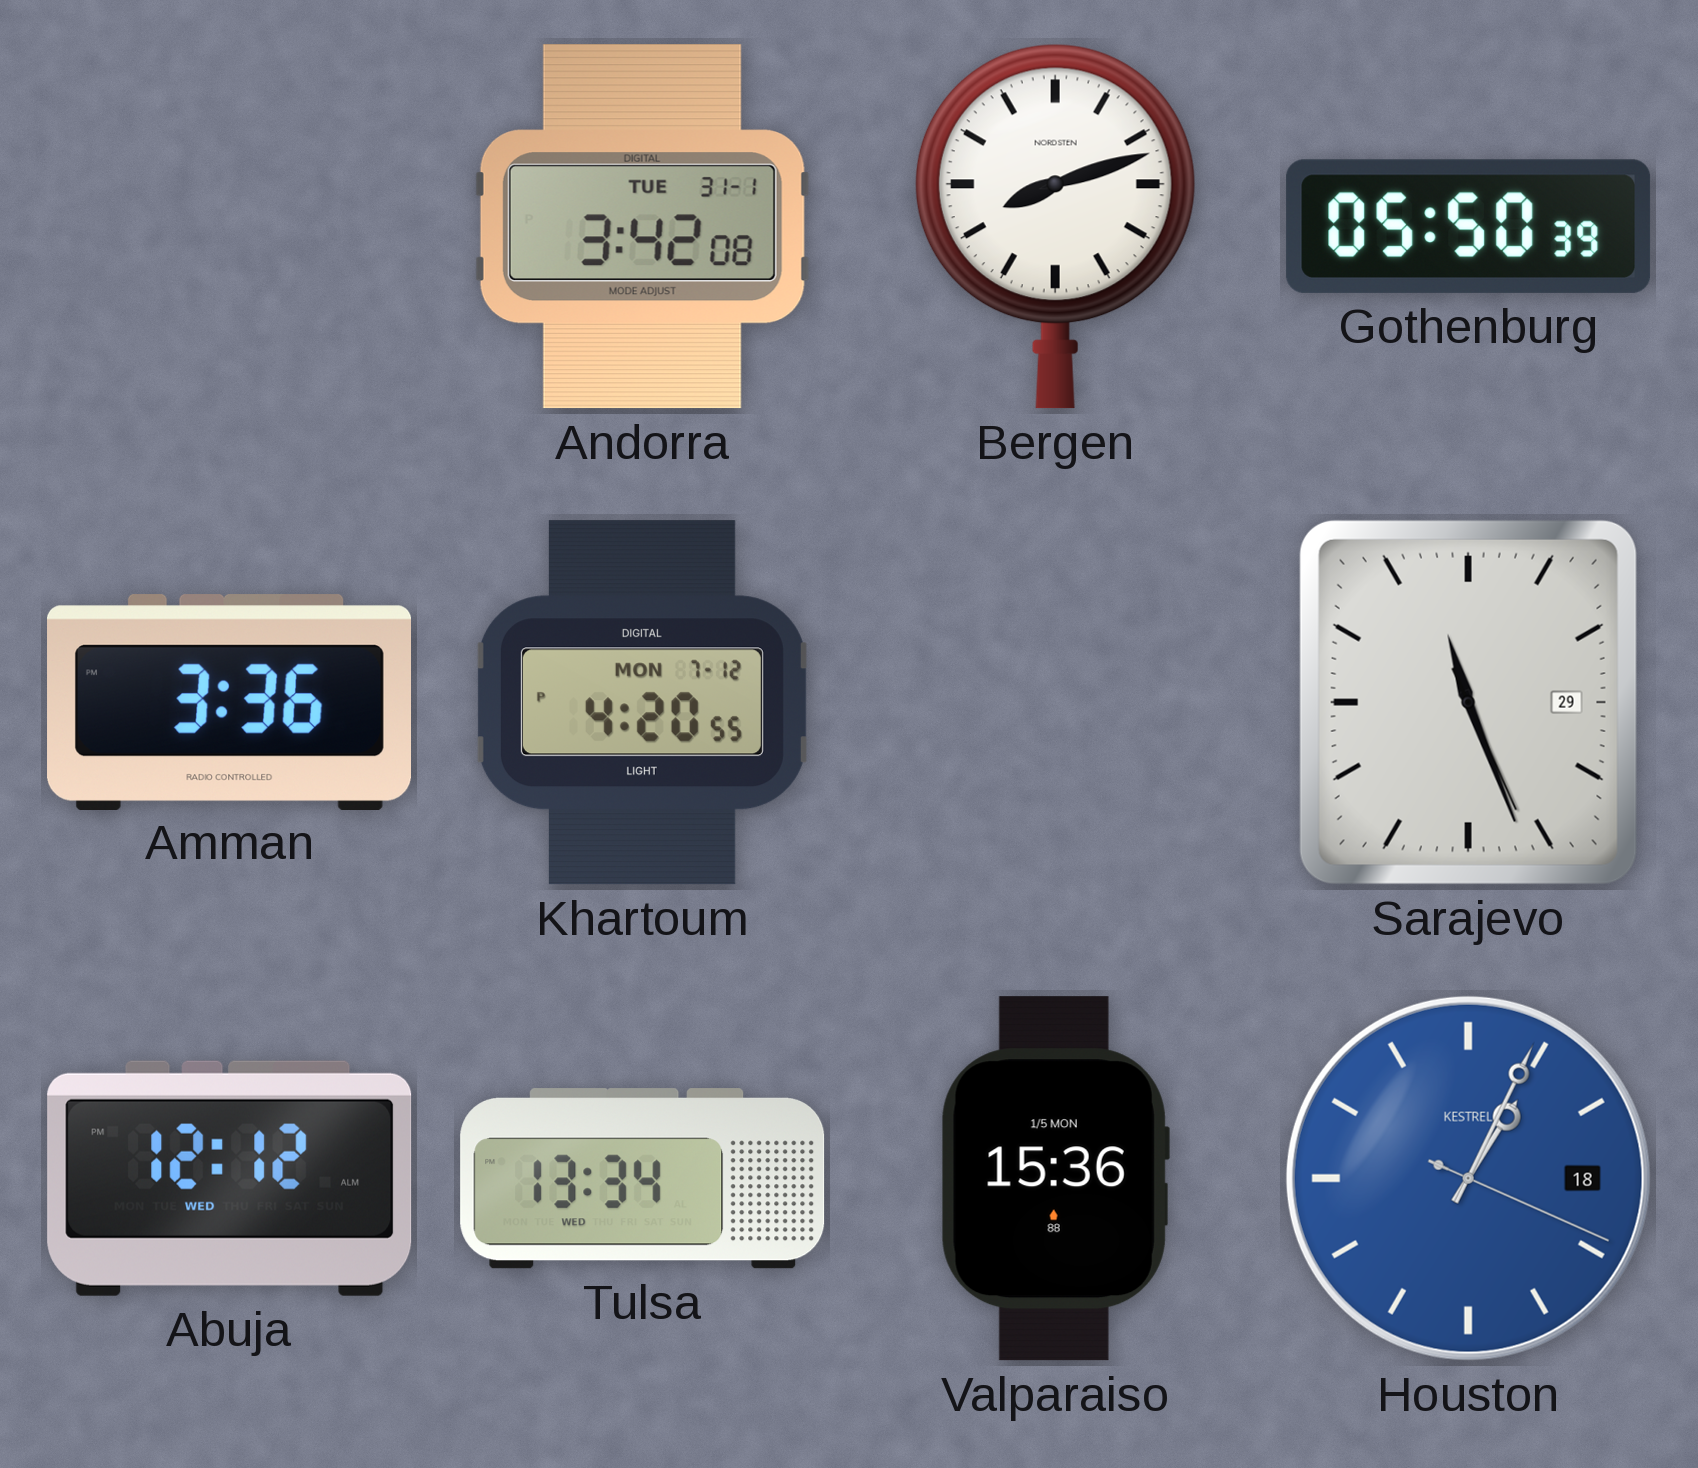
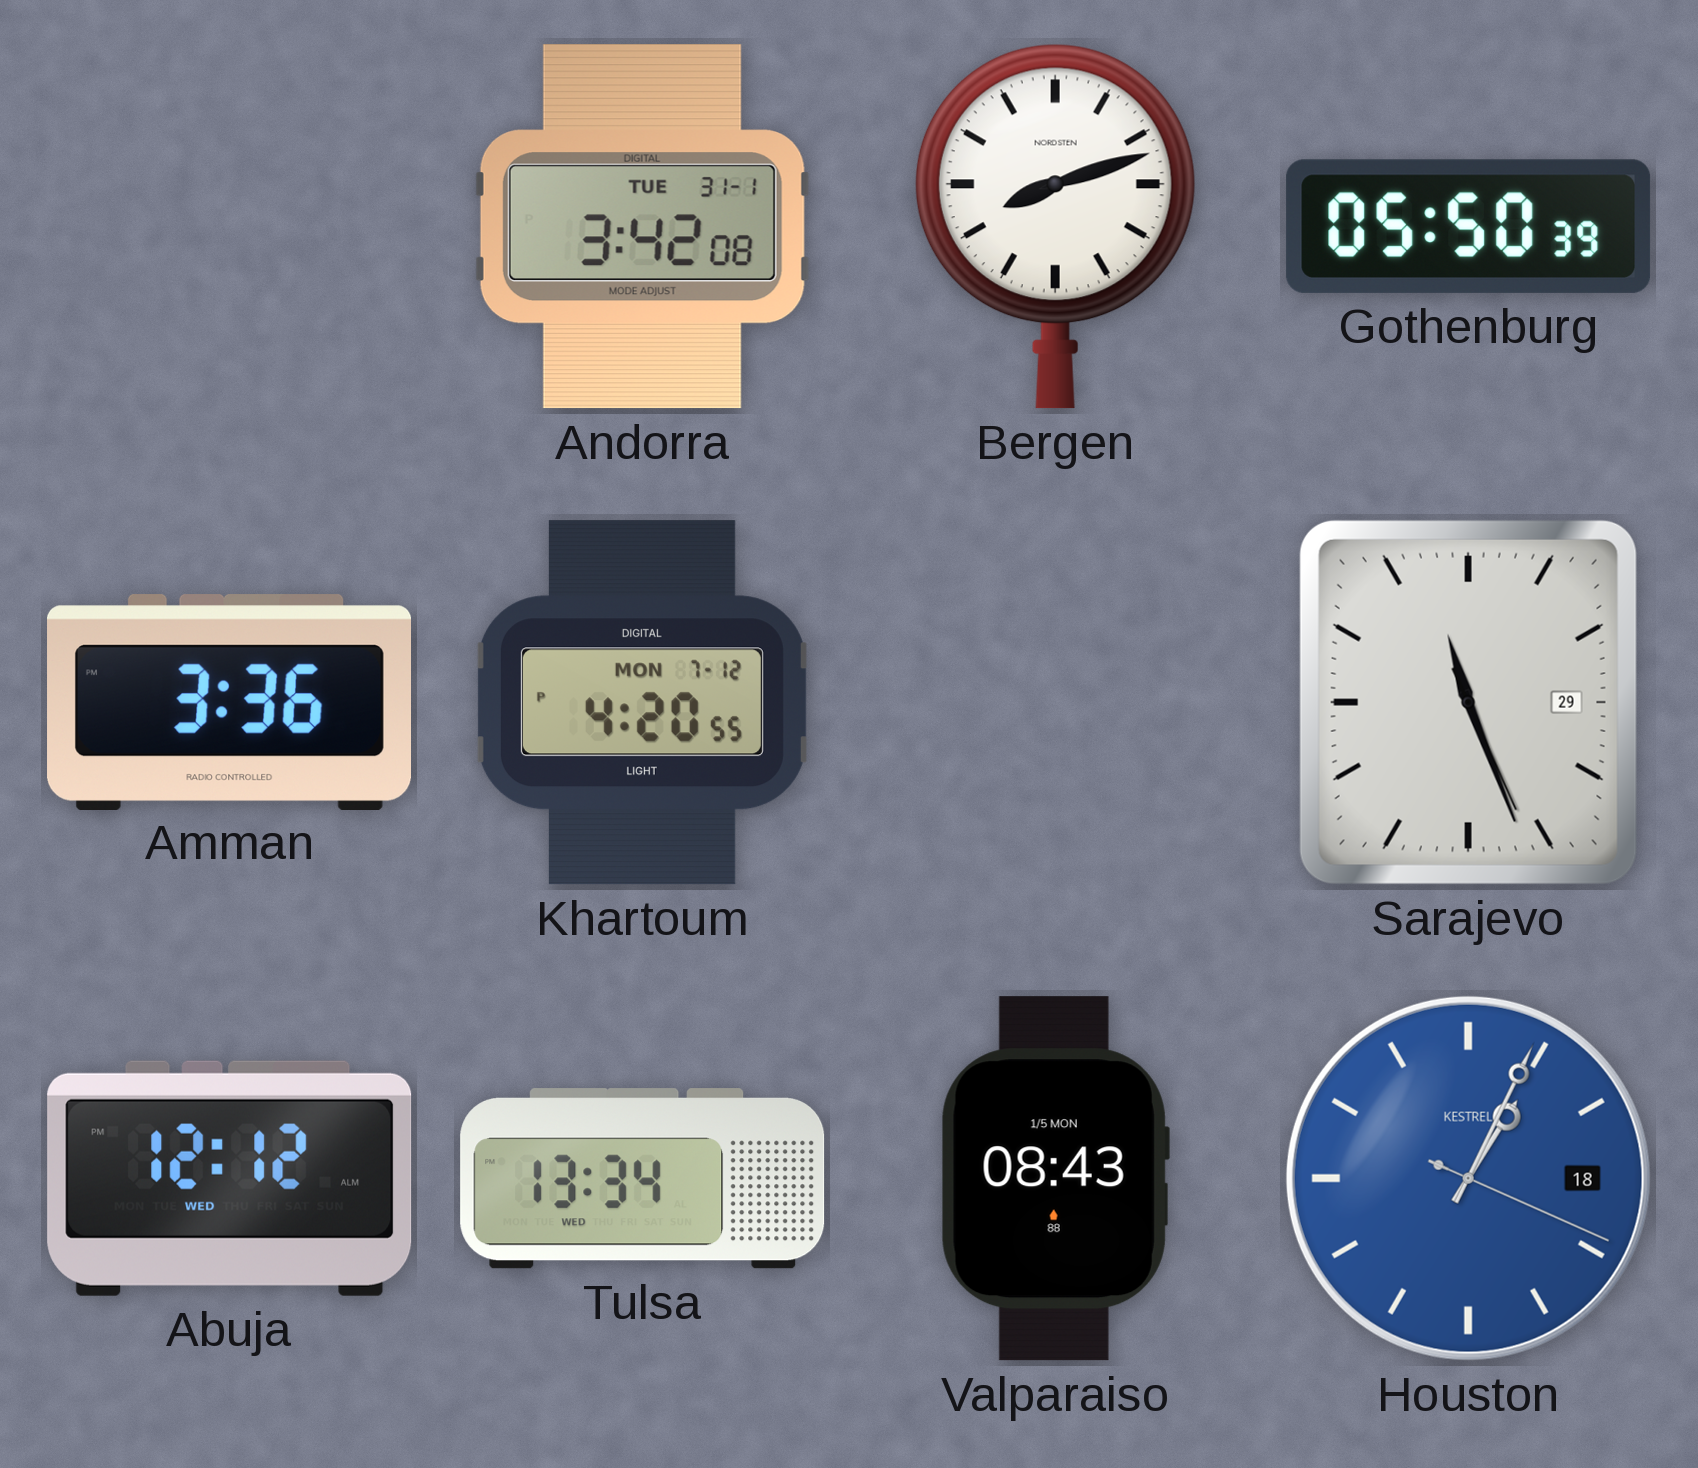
Valparaiso: 15:36 -> 08:43
